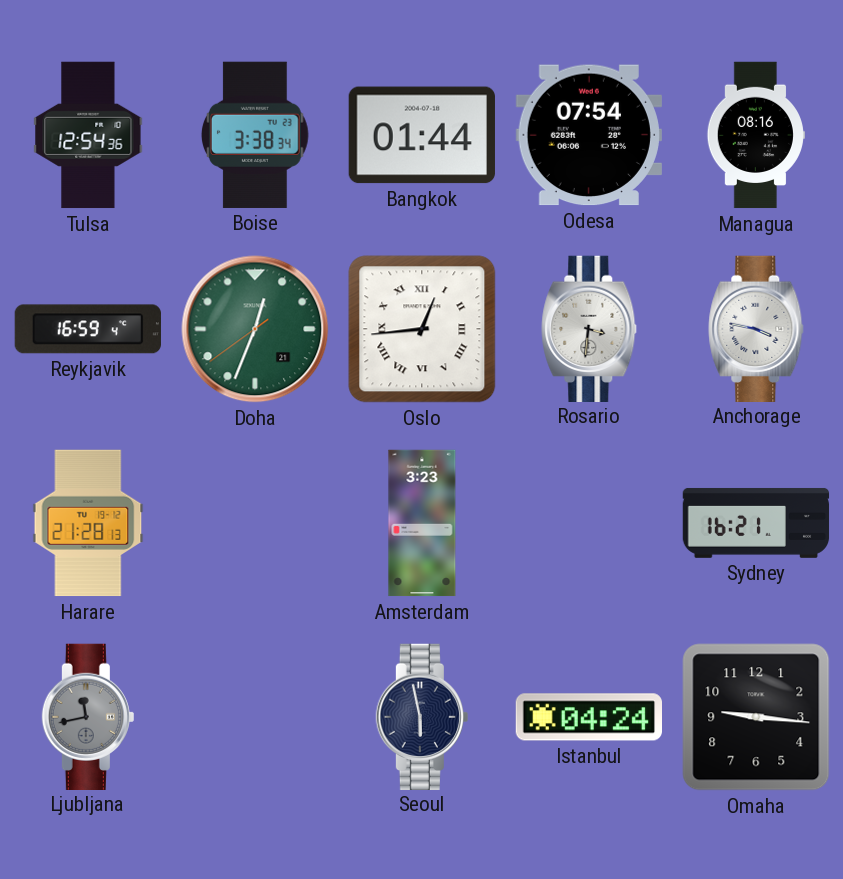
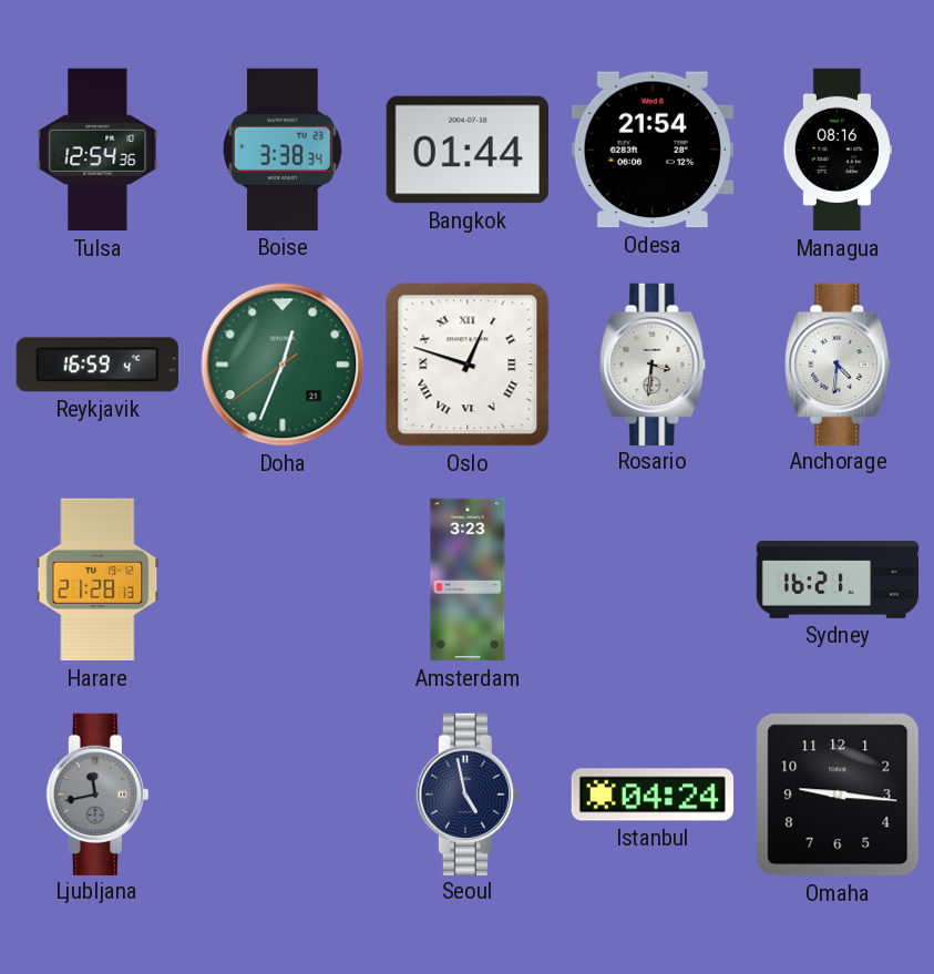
Odesa: 07:54 -> 21:54
Oslo: 12:44 -> 12:48
Anchorage: 3:47 -> 4:31
Seoul: 5:58 -> 4:58
